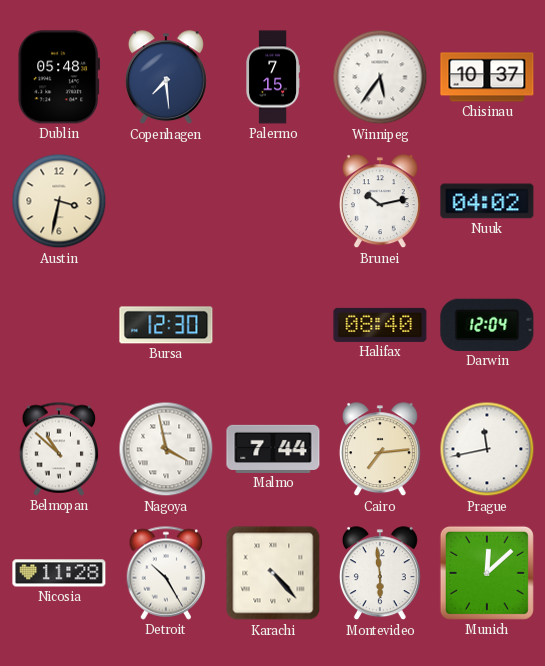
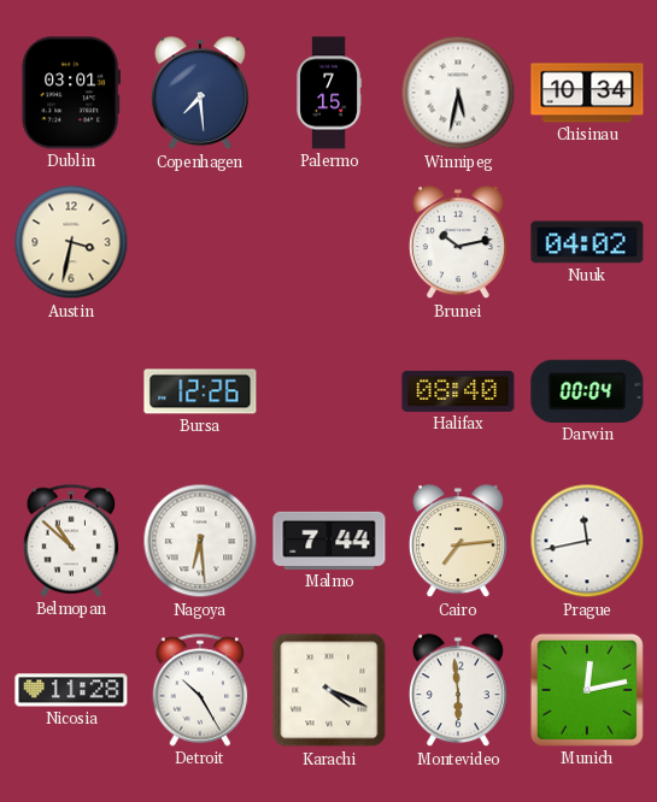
Dublin: 05:48 -> 03:01
Winnipeg: 5:36 -> 5:32
Chisinau: 10:37 -> 10:34
Bursa: 12:30 -> 12:26
Darwin: 12:04 -> 00:04
Nagoya: 3:58 -> 6:29
Karachi: 4:23 -> 4:19
Munich: 12:08 -> 12:13
